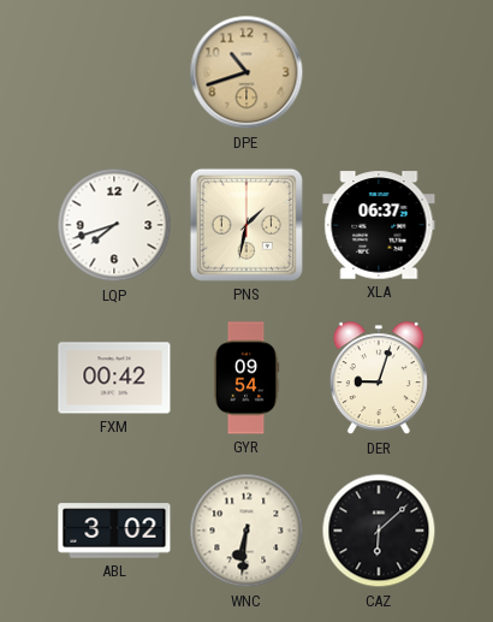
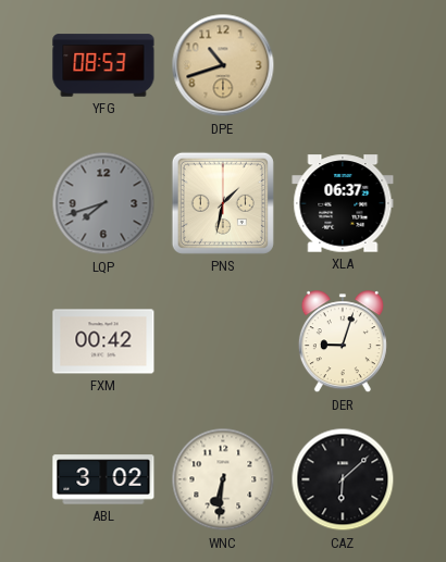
YFG: none -> 08:53
LQP dial: white -> grey
GYR: 09:54 -> none
